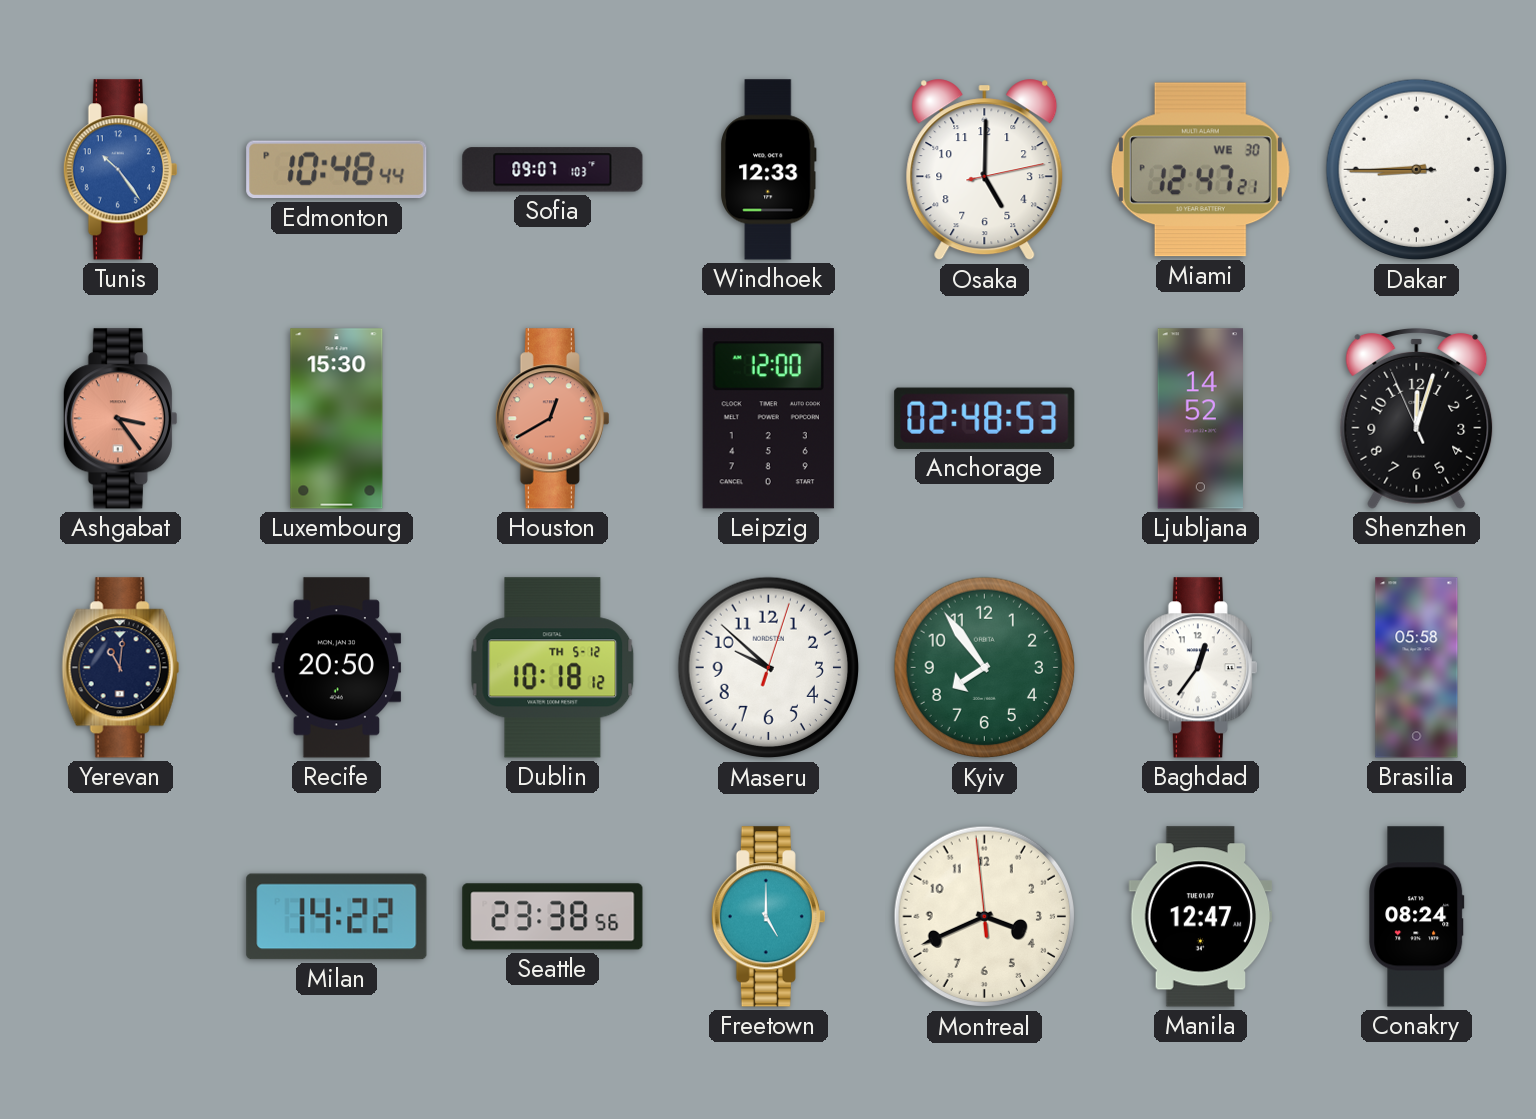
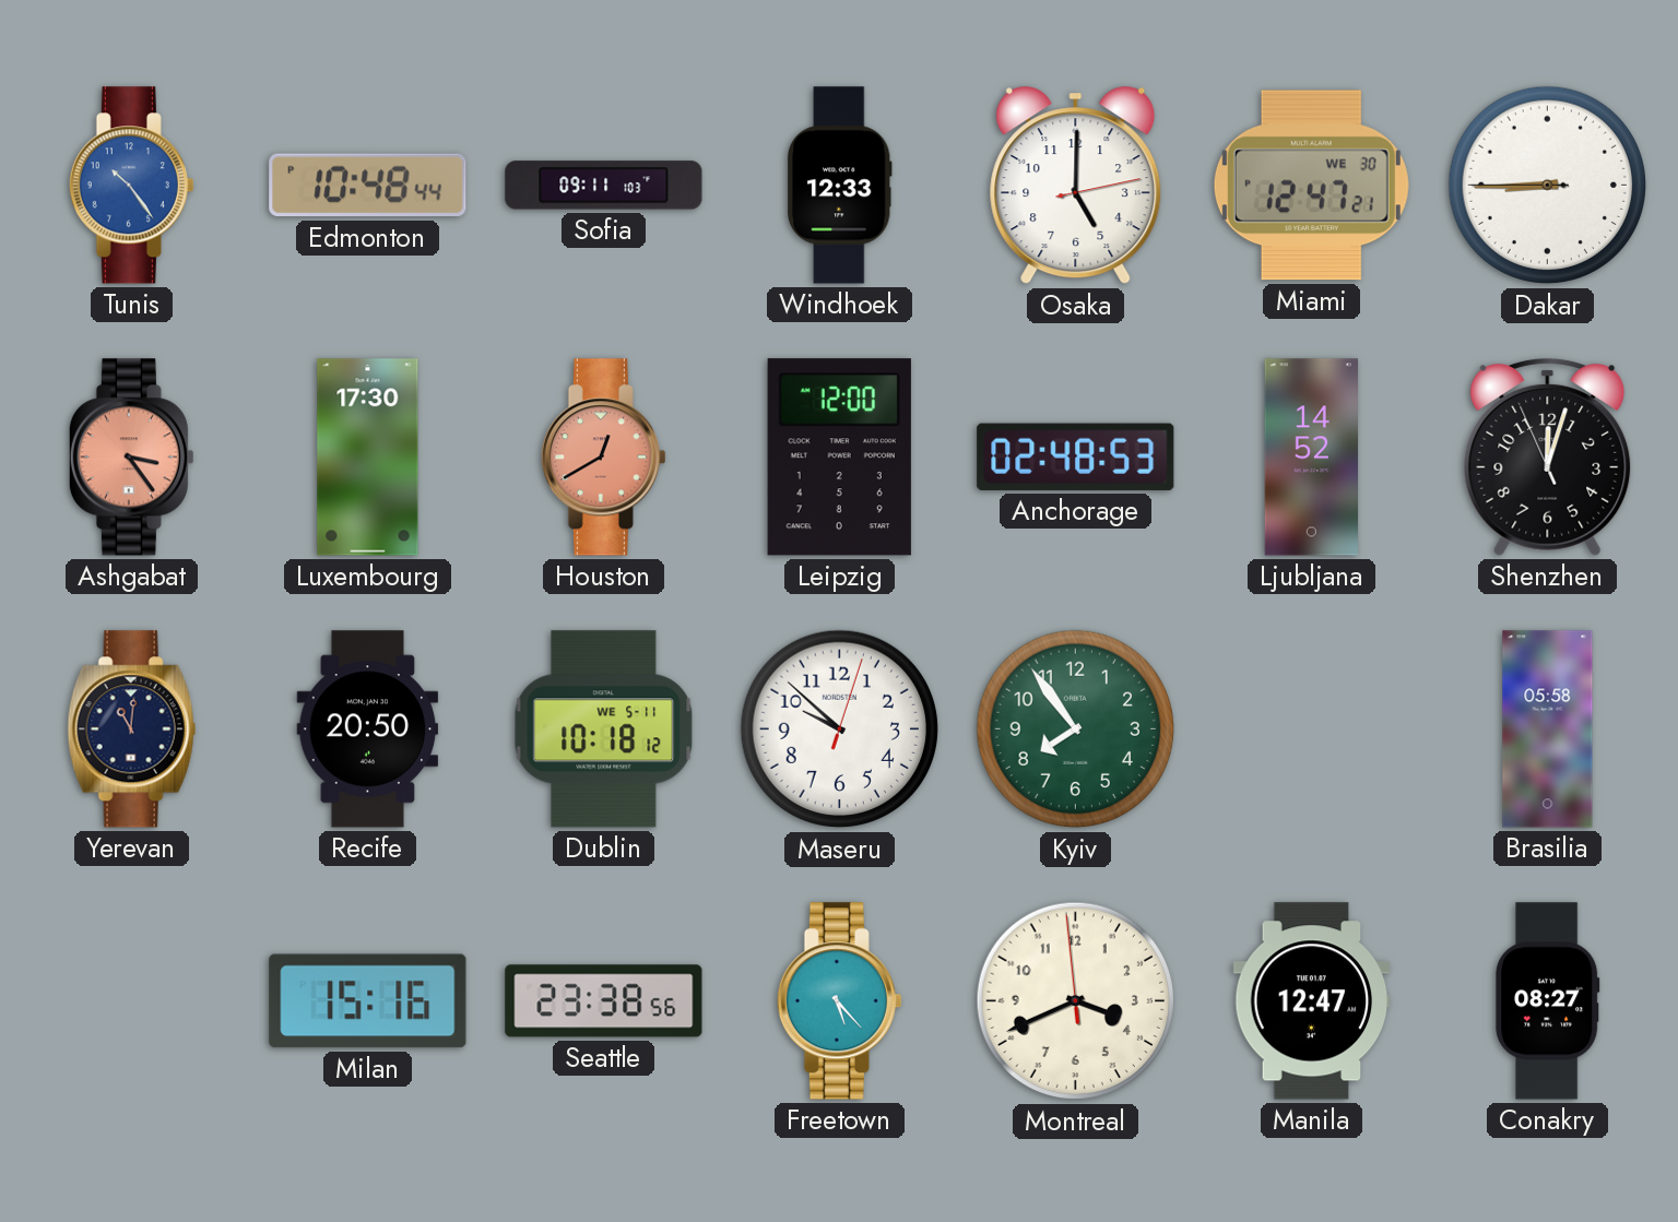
Sofia: 09:07 -> 09:11
Luxembourg: 15:30 -> 17:30
Dublin date: TH 5-12 -> WE 5-11
Baghdad: 12:36 -> none
Milan: 14:22 -> 15:16
Freetown: 5:00 -> 5:23
Conakry: 08:24 -> 08:27
